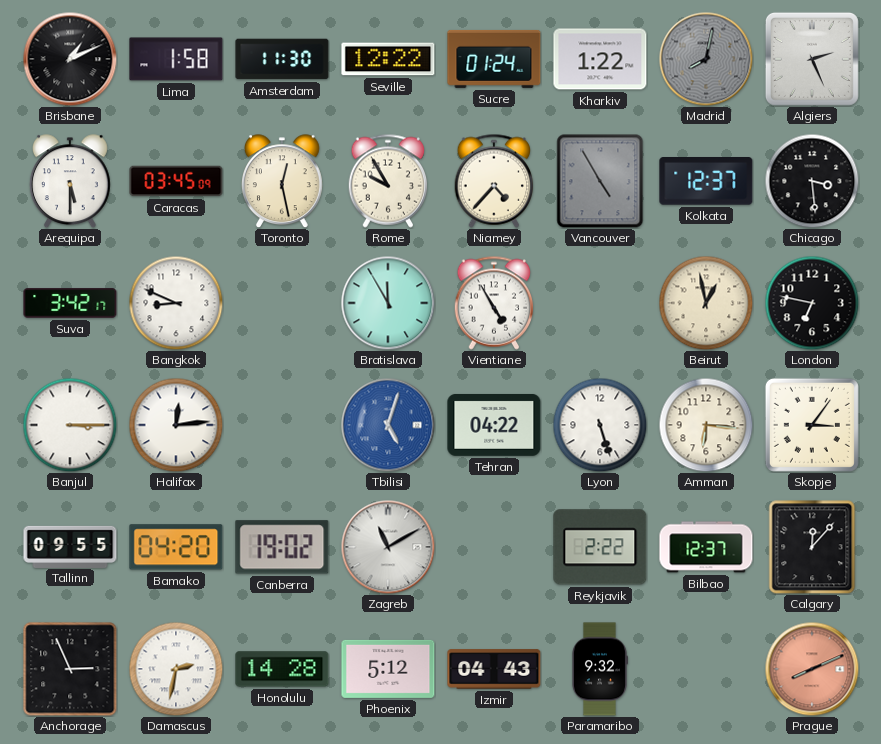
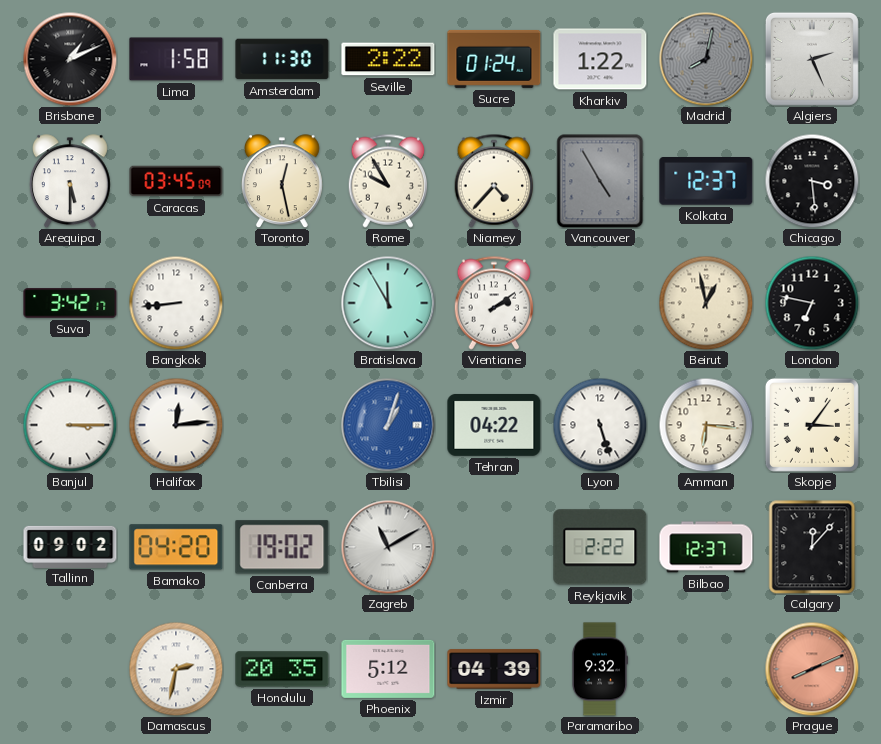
Seville: 12:22 -> 2:22
Bangkok: 8:49 -> 8:44
Vientiane: 4:55 -> 2:09
Tbilisi: 5:03 -> 1:03
Tallinn: 09:55 -> 09:02
Anchorage: 2:56 -> none
Honolulu: 14:28 -> 20:35
Izmir: 04:43 -> 04:39
